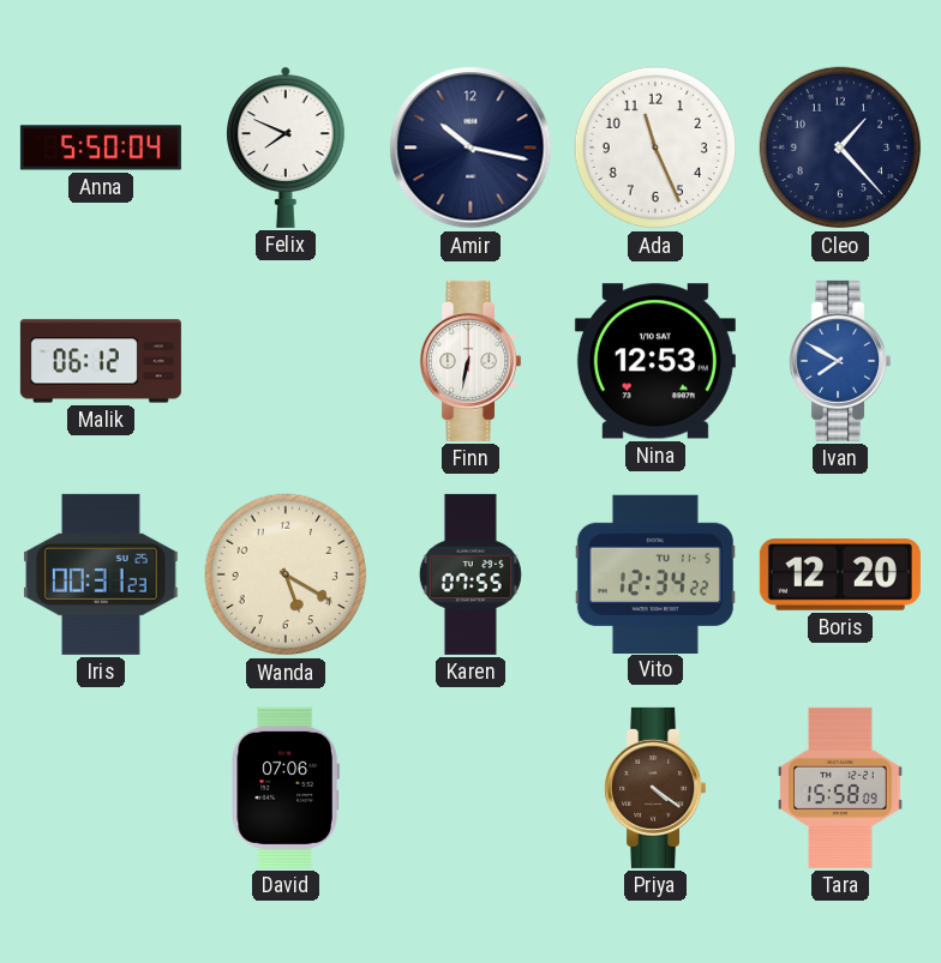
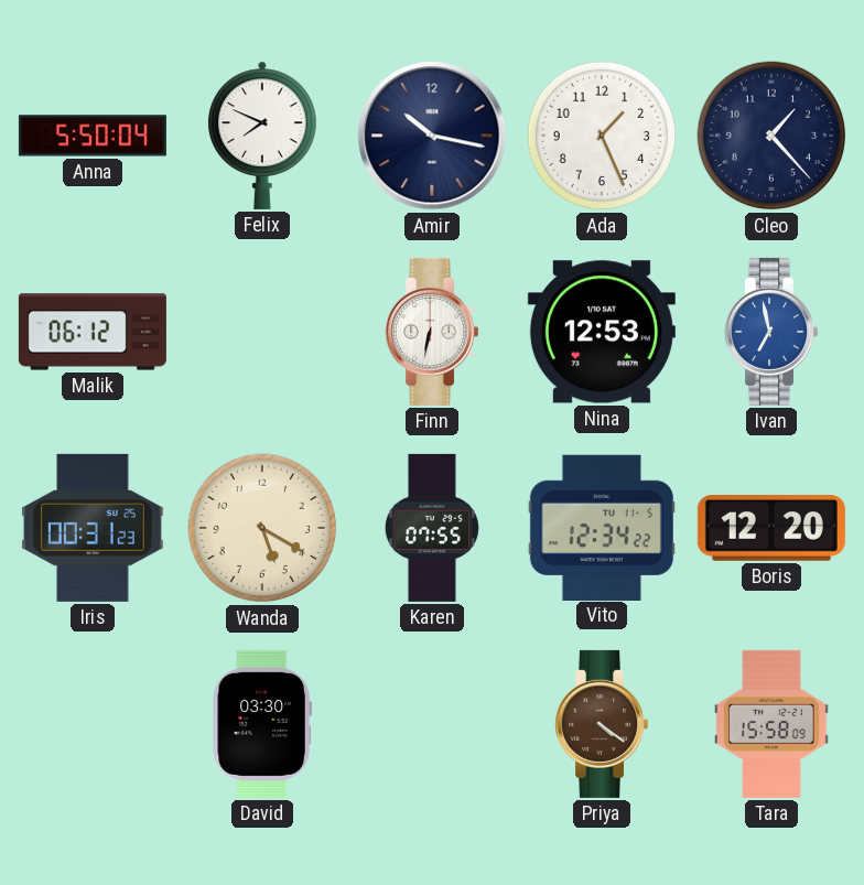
Ada: 11:26 -> 1:26
Ivan: 7:50 -> 6:58
David: 07:06 -> 03:30
